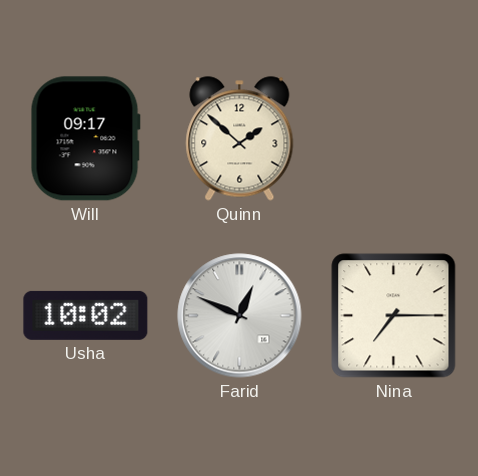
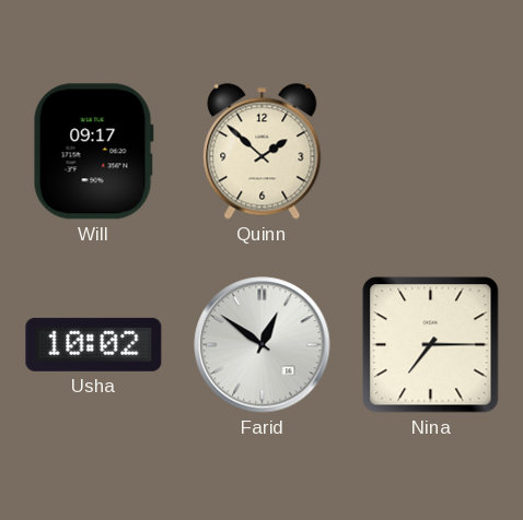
Farid: 12:49 -> 12:51
